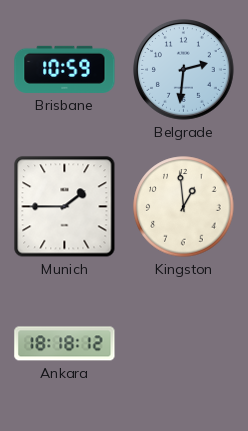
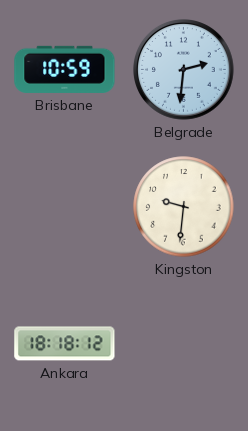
Munich: 1:45 -> none
Kingston: 12:59 -> 9:31
